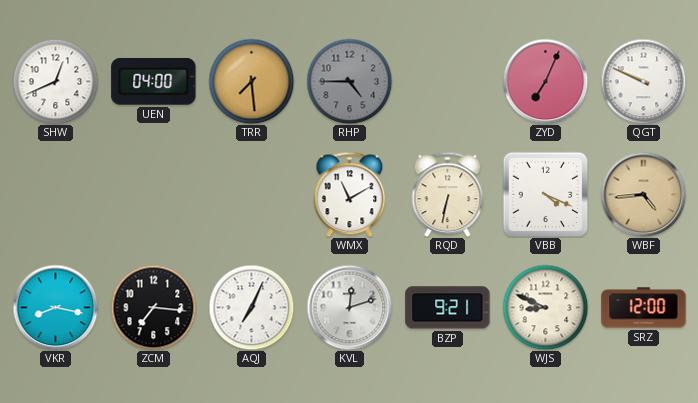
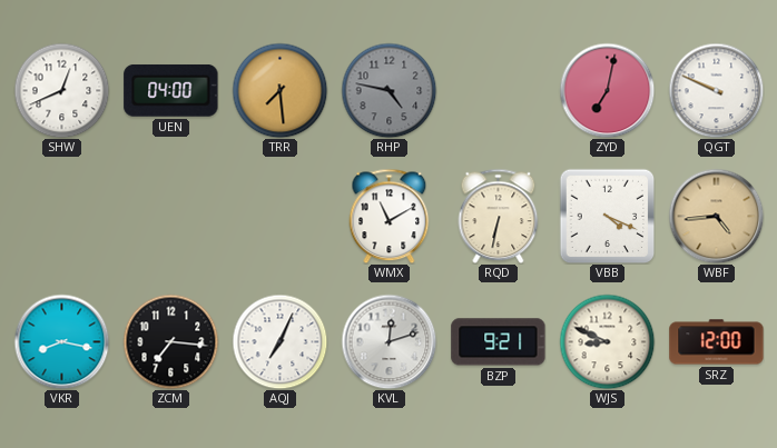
RHP: 4:45 -> 4:47
ZYD: 7:04 -> 7:02
